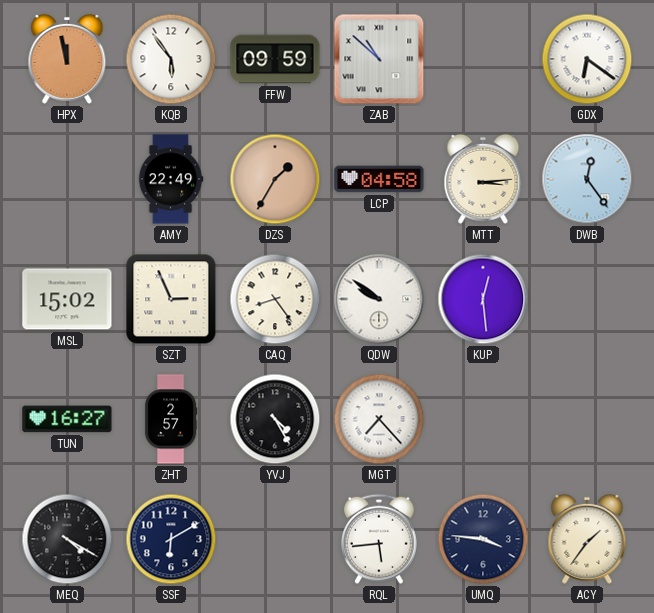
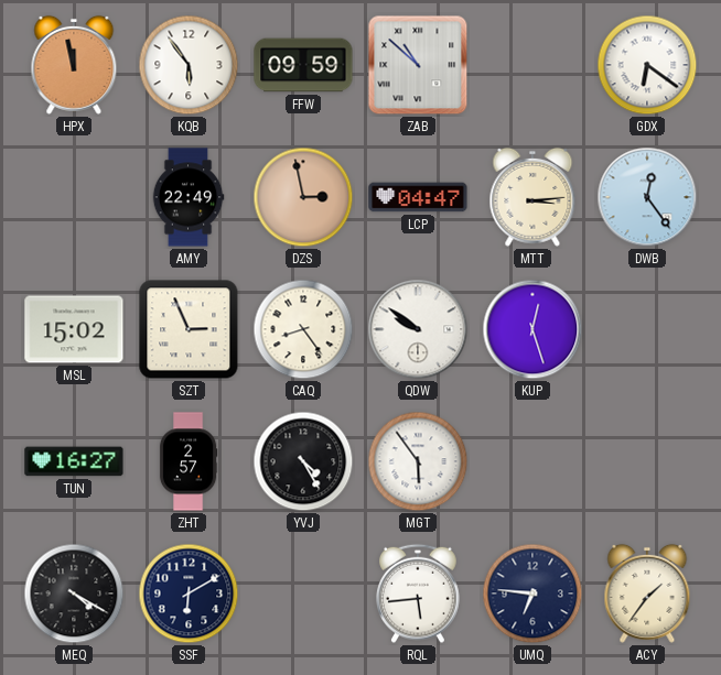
DZS: 1:35 -> 2:58
LCP: 04:58 -> 04:47
KUP: 12:29 -> 12:27
MGT: 7:23 -> 5:54
UMQ: 3:46 -> 6:46
